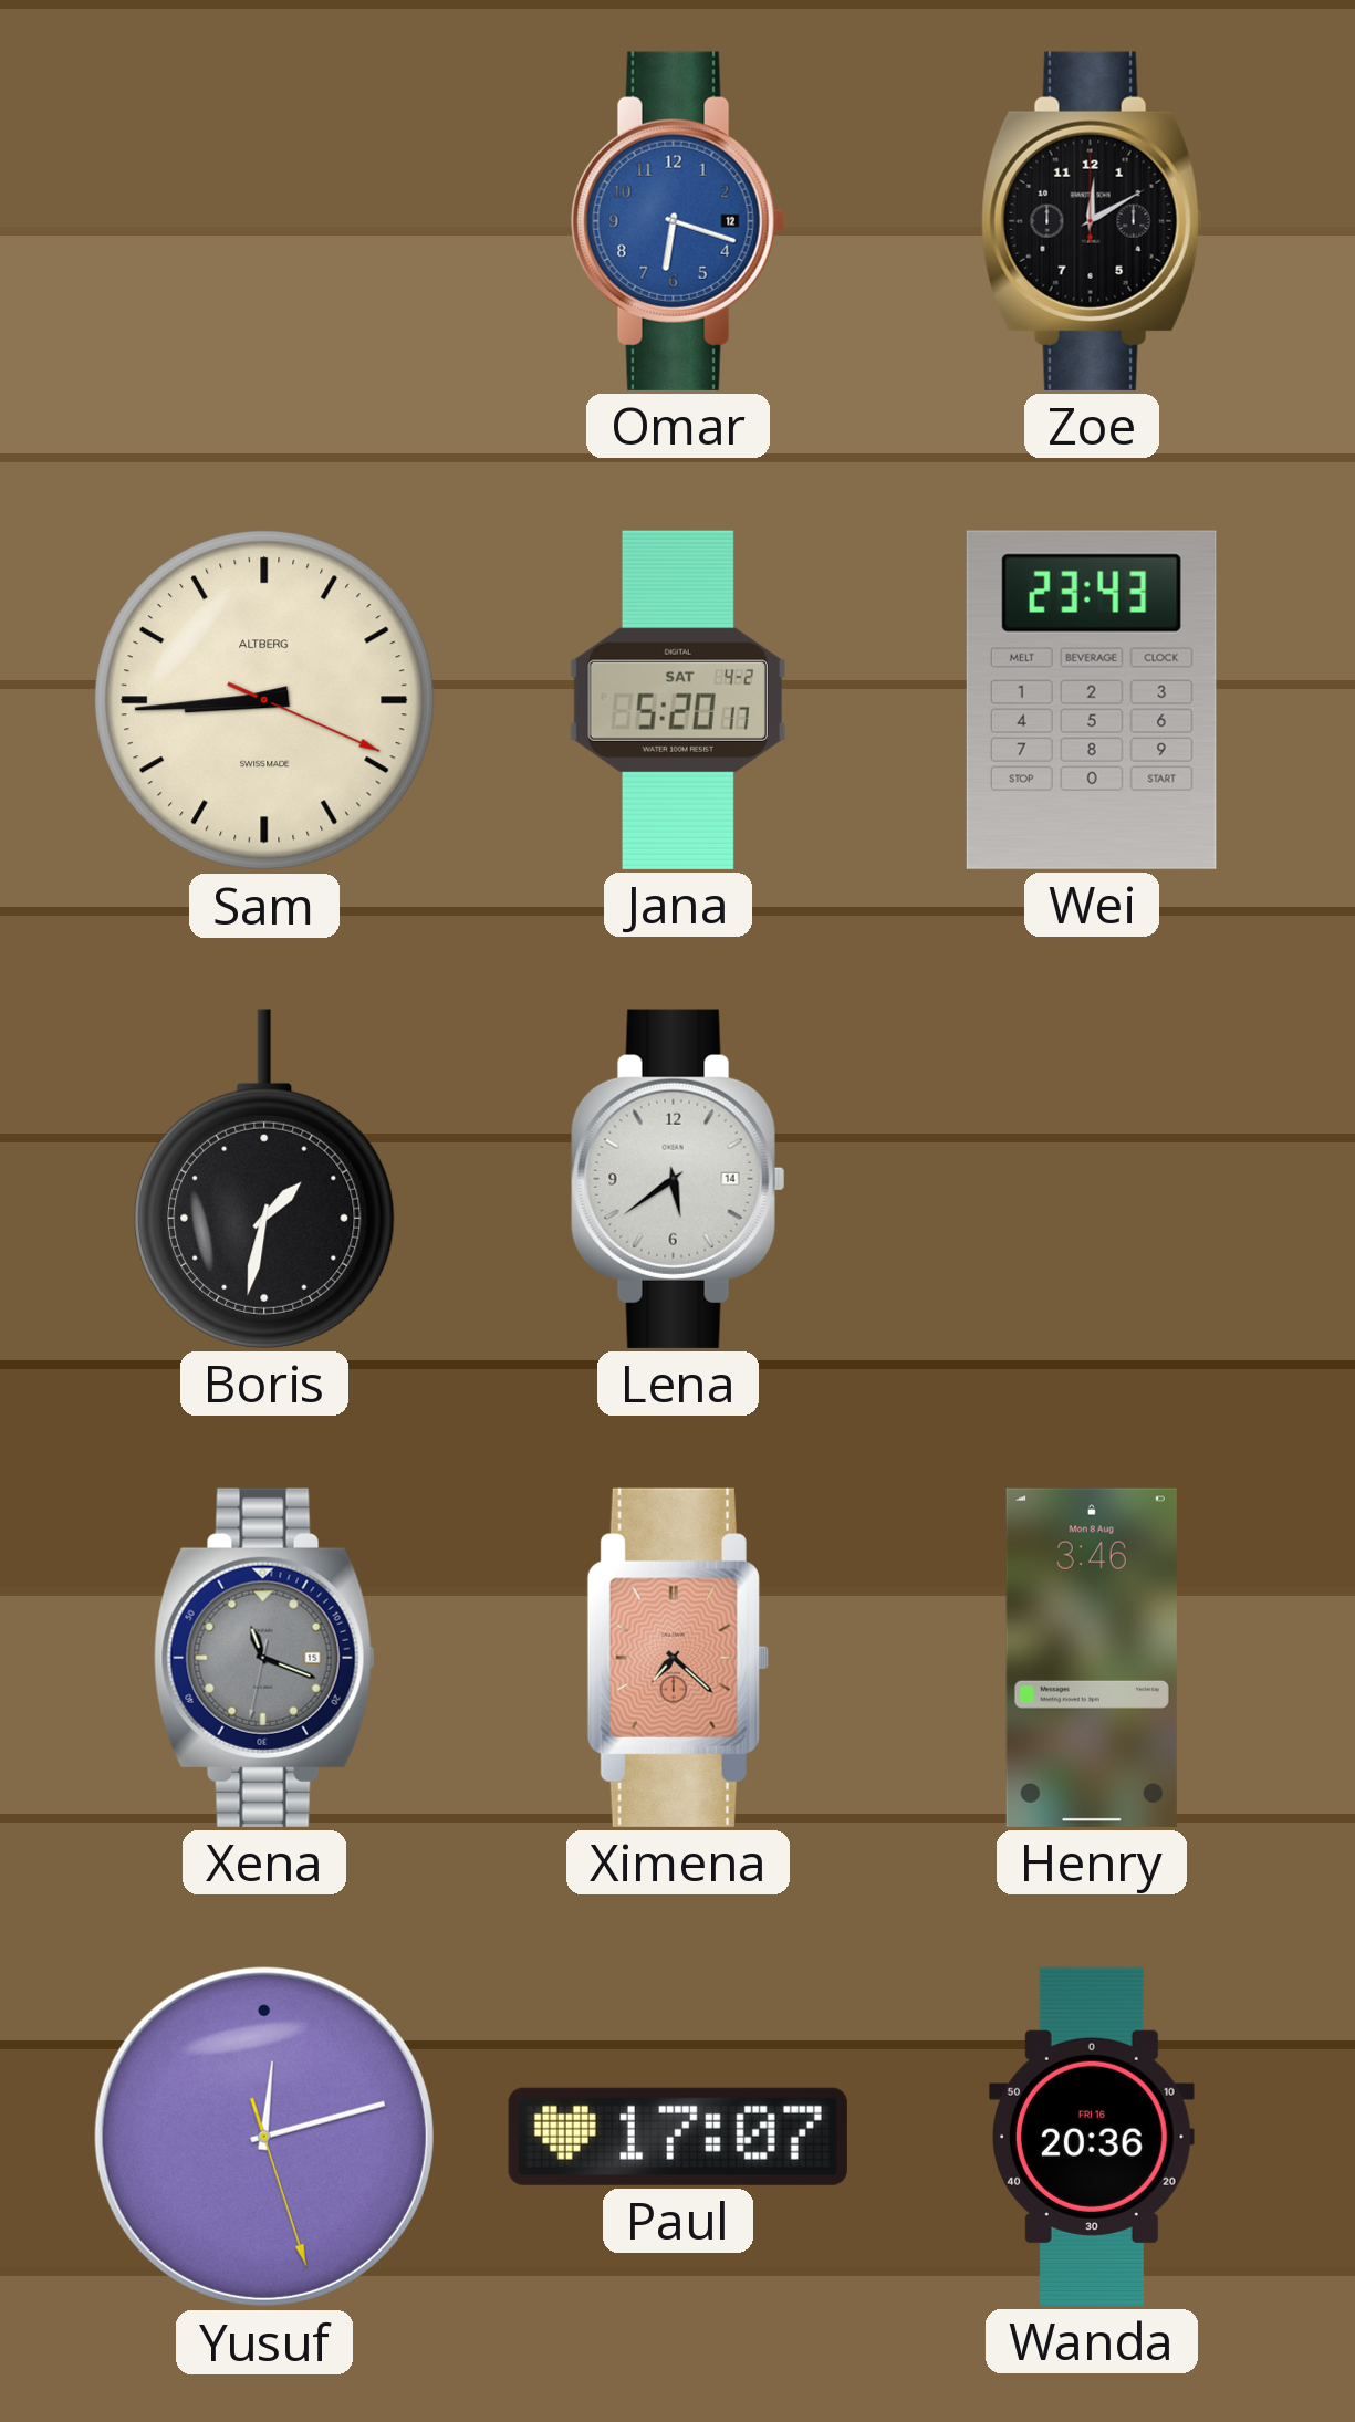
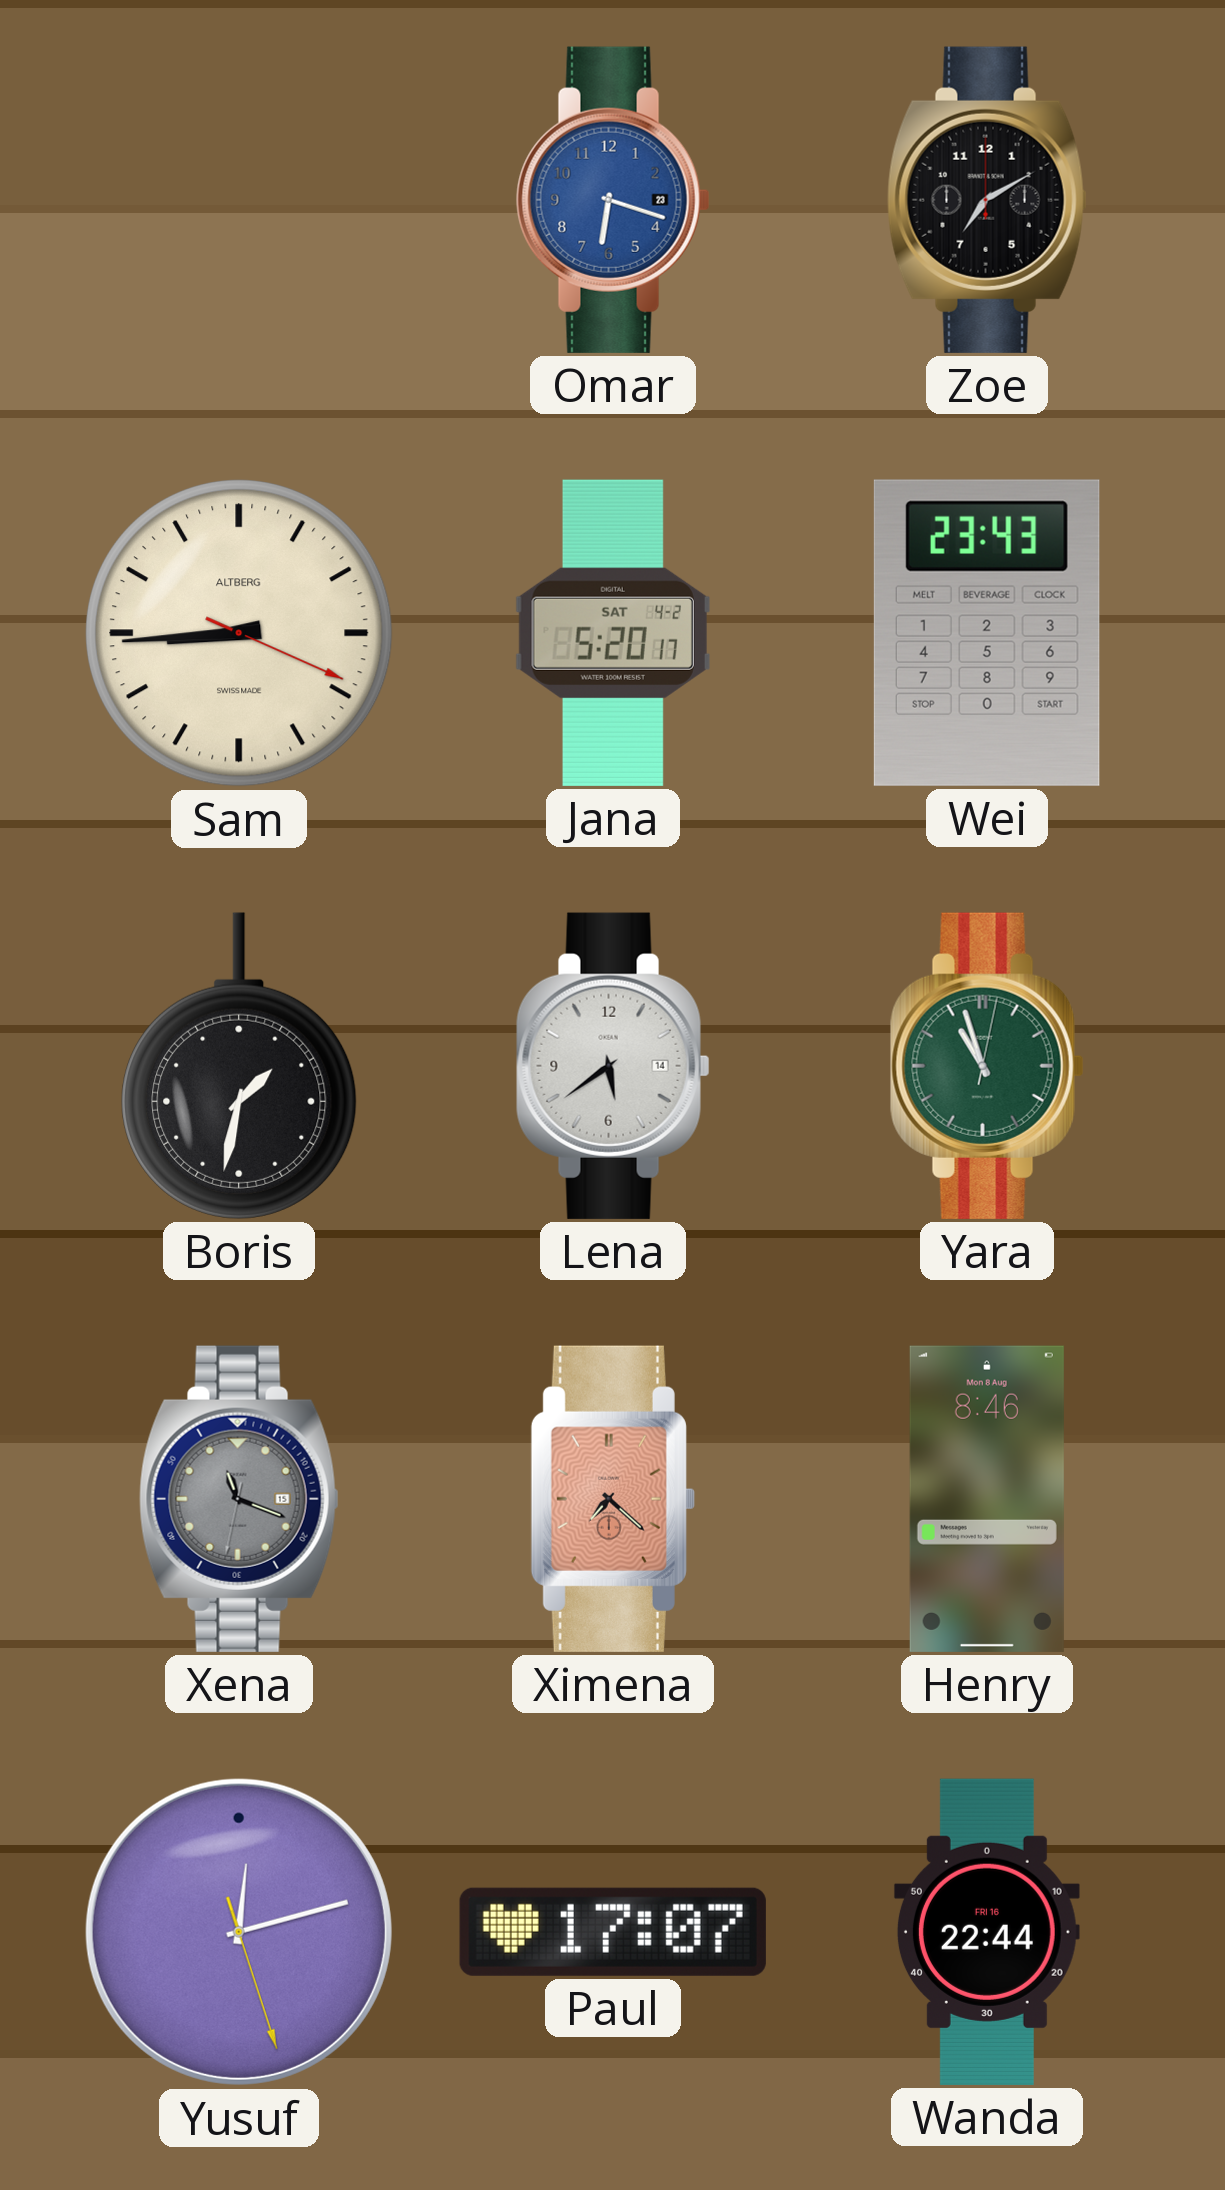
Omar date: 12 -> 23
Zoe: 12:10 -> 7:10
Yara: none -> 10:57
Henry: 3:46 -> 8:46
Wanda: 20:36 -> 22:44
